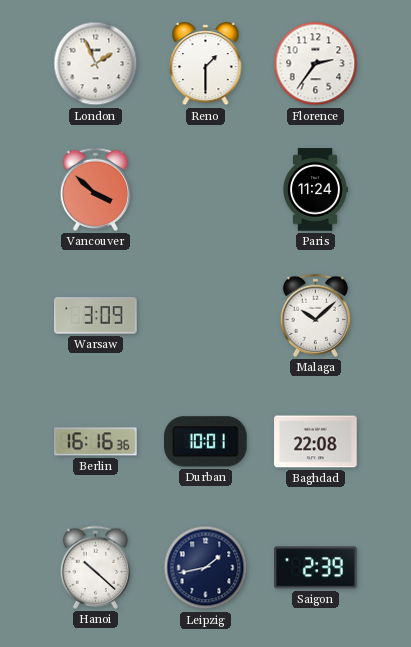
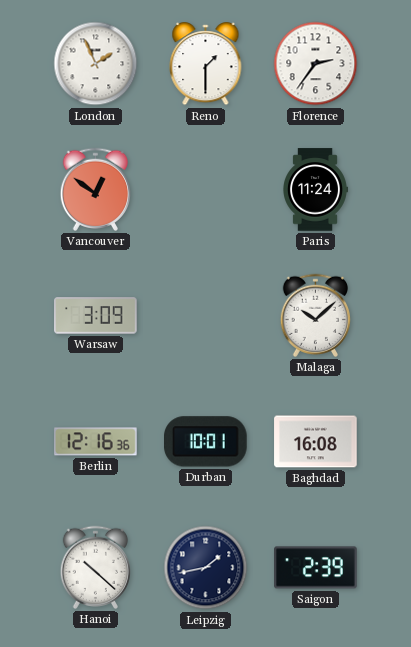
Vancouver: 3:52 -> 12:51
Berlin: 16:16 -> 12:16
Baghdad: 22:08 -> 16:08
